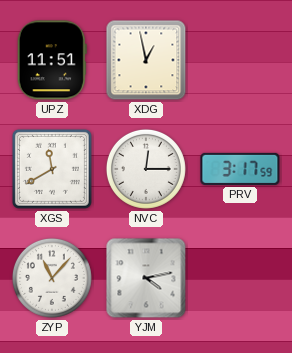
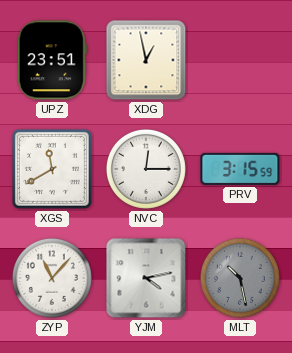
UPZ: 11:51 -> 23:51
PRV: 3:17 -> 3:15
MLT: none -> 10:28
